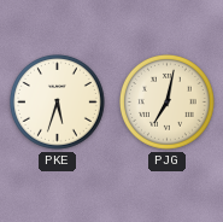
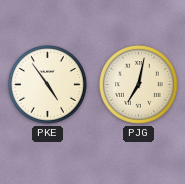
PKE: 5:33 -> 4:54
